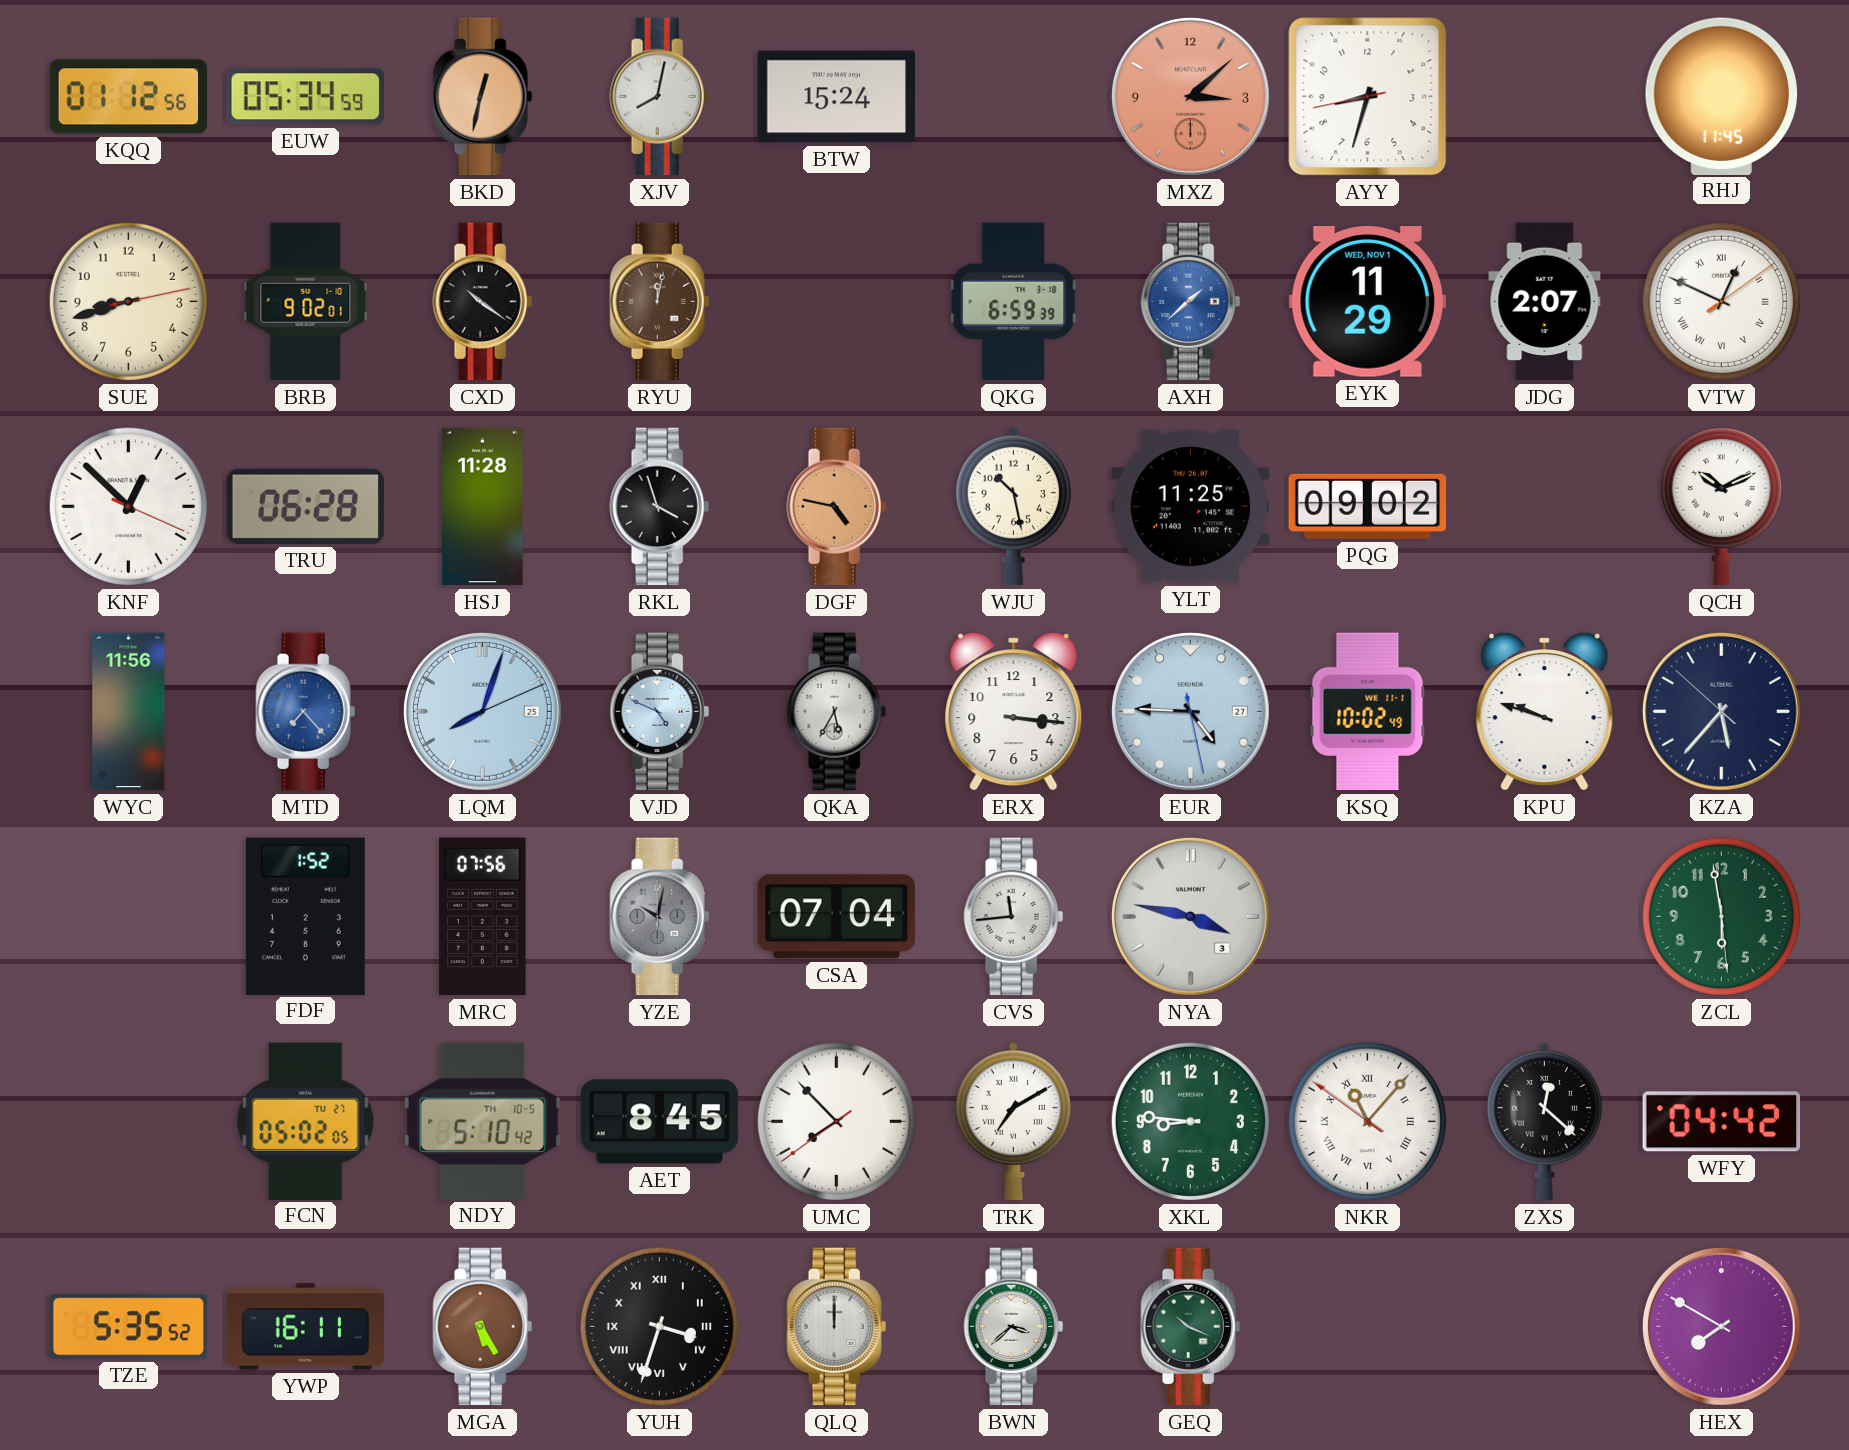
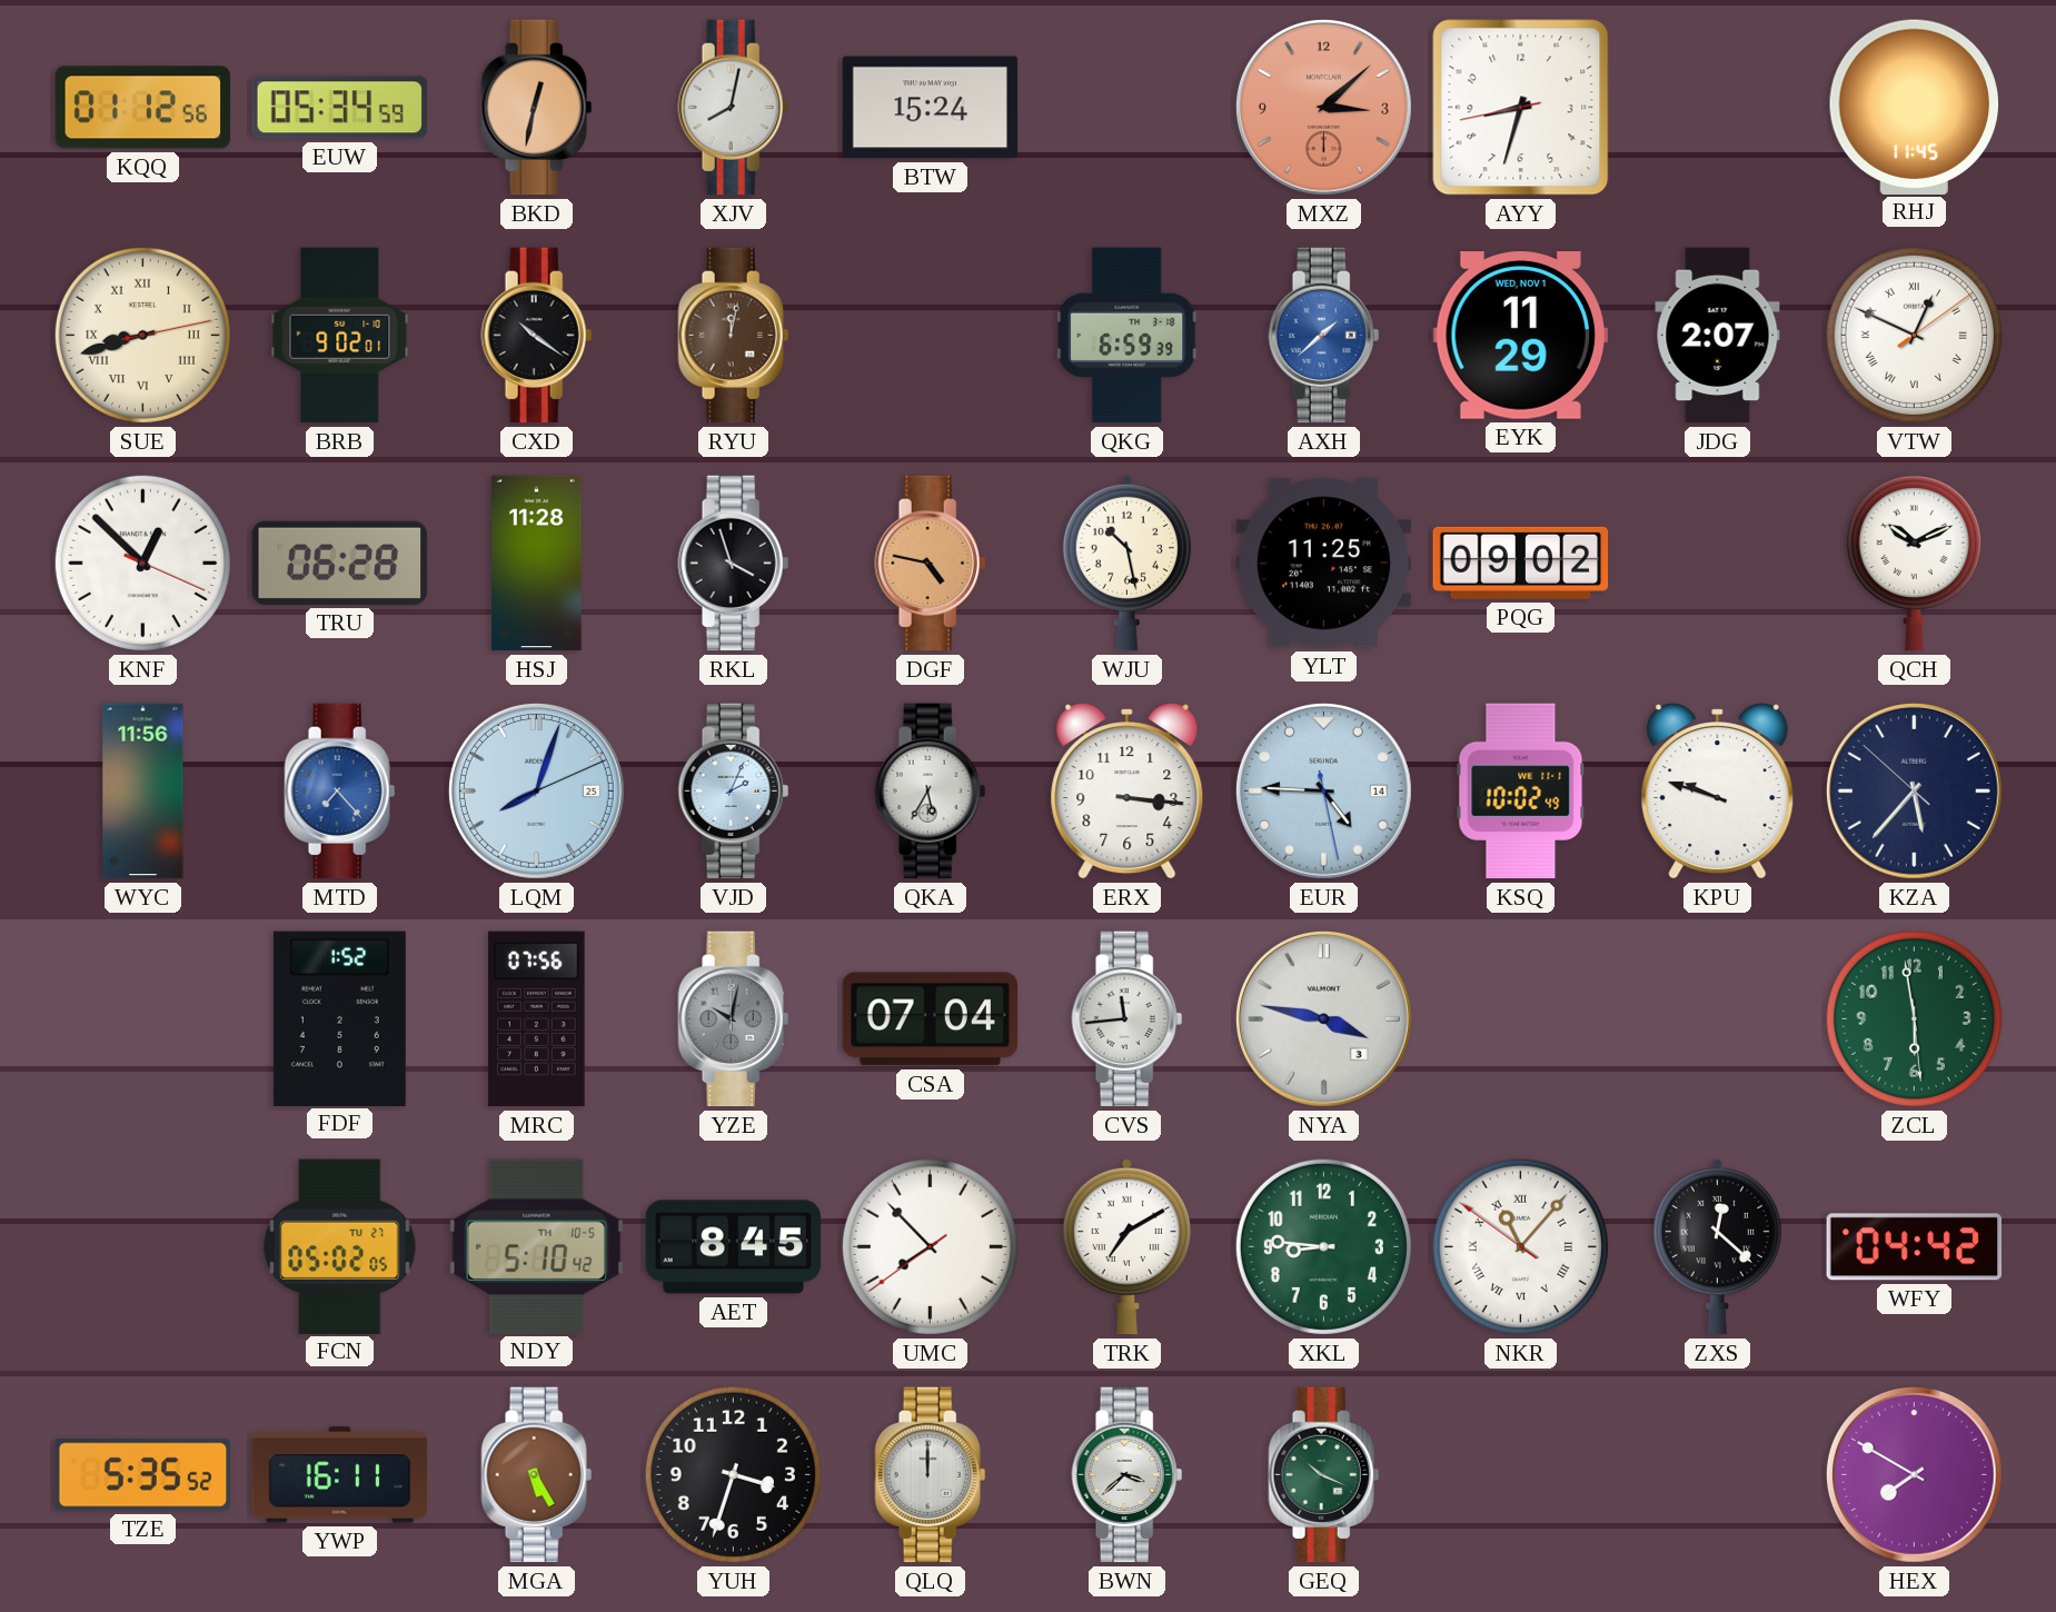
SUE numerals: Arabic -> Roman
VJD: 4:49 -> 2:04
EUR date: 27 -> 14
YUH numerals: Roman -> Arabic
